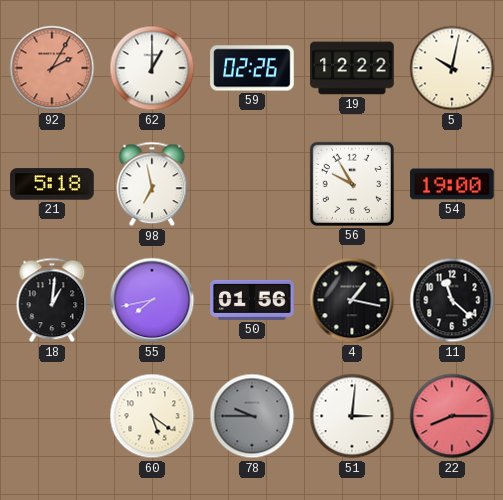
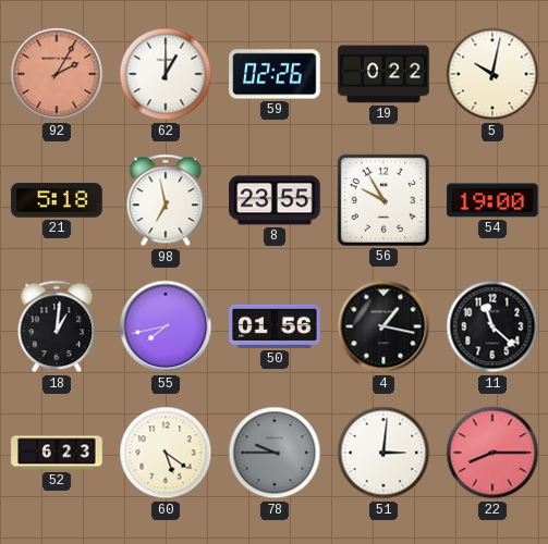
19: 12:22 -> 0:22
8: none -> 23:55
52: none -> 6:23
